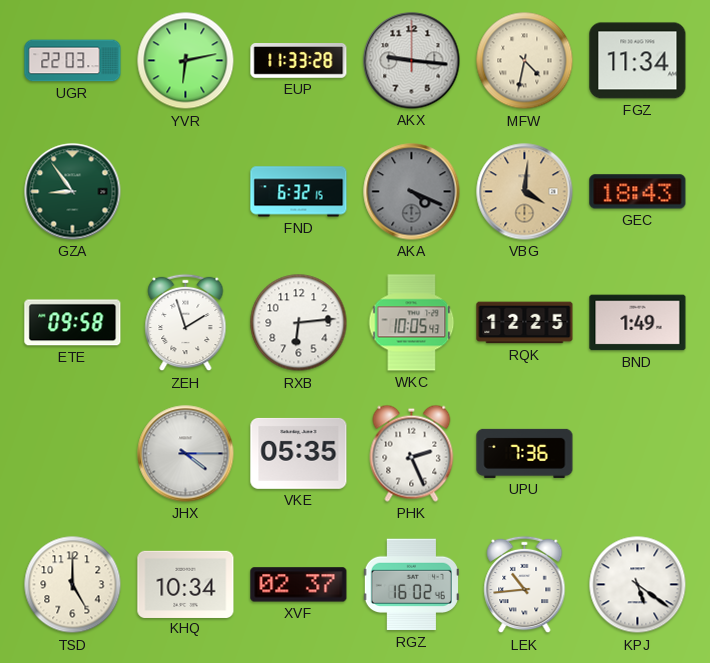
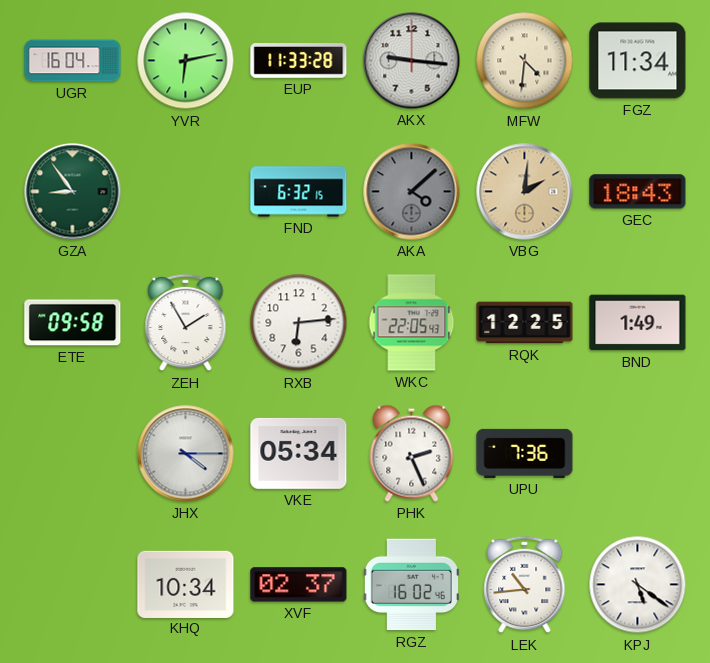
UGR: 22:03 -> 16:04
MFW: 4:32 -> 4:31
AKA: 4:19 -> 4:08
VBG: 4:01 -> 2:01
ZEH: 1:57 -> 1:55
WKC: 10:05 -> 22:05
VKE: 05:35 -> 05:34
TSD: 5:00 -> none
